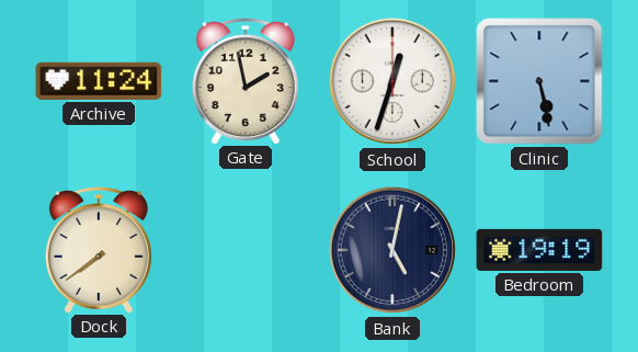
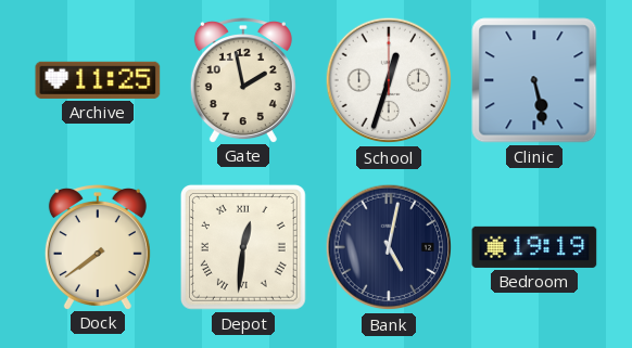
Archive: 11:24 -> 11:25
Depot: none -> 12:31
